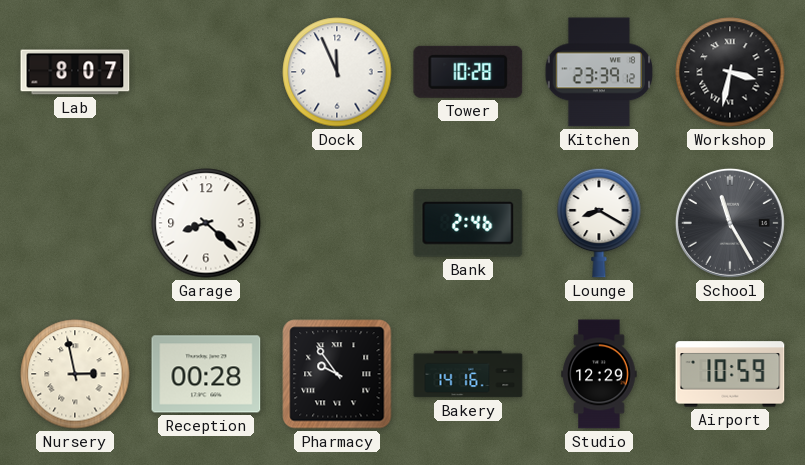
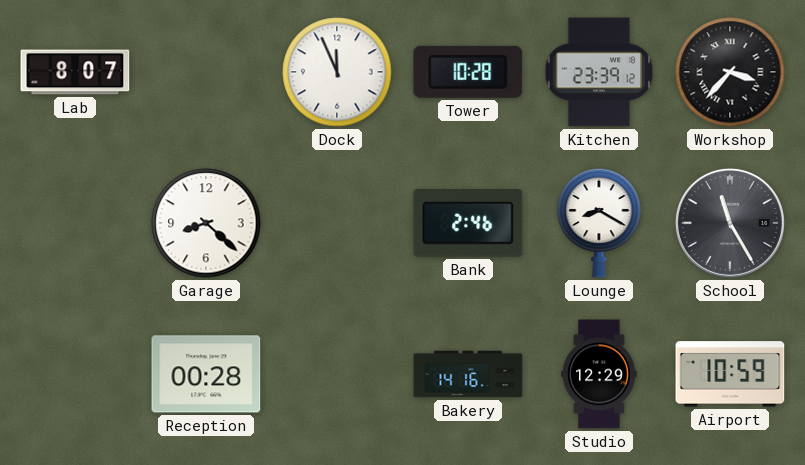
Workshop: 3:32 -> 3:37
Nursery: 2:58 -> none
Pharmacy: 9:54 -> none
